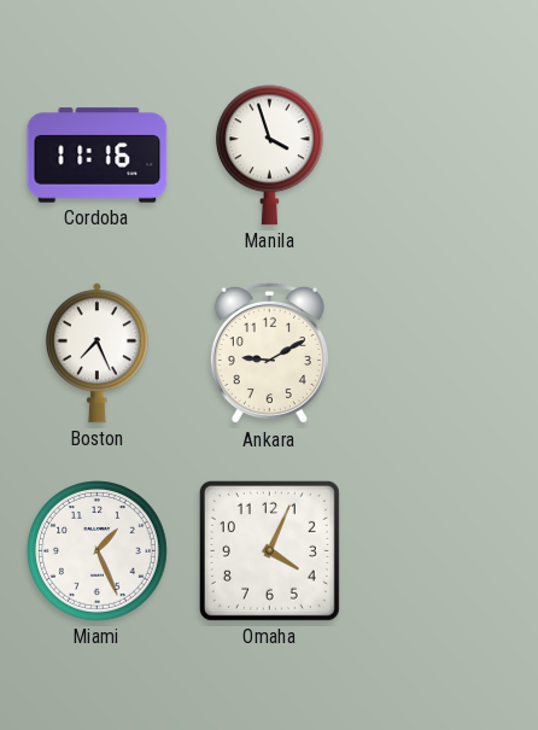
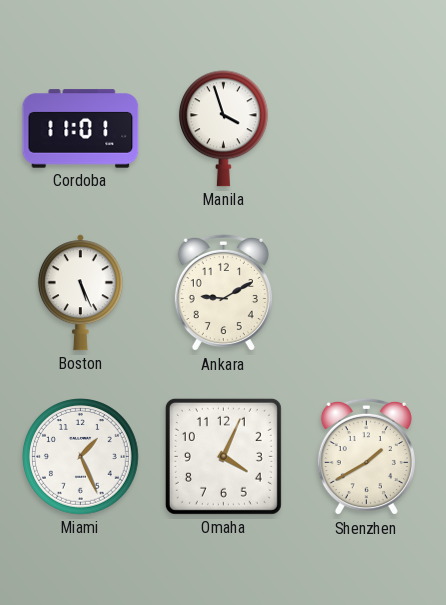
Cordoba: 11:16 -> 11:01
Boston: 7:26 -> 5:26
Shenzhen: none -> 1:40
